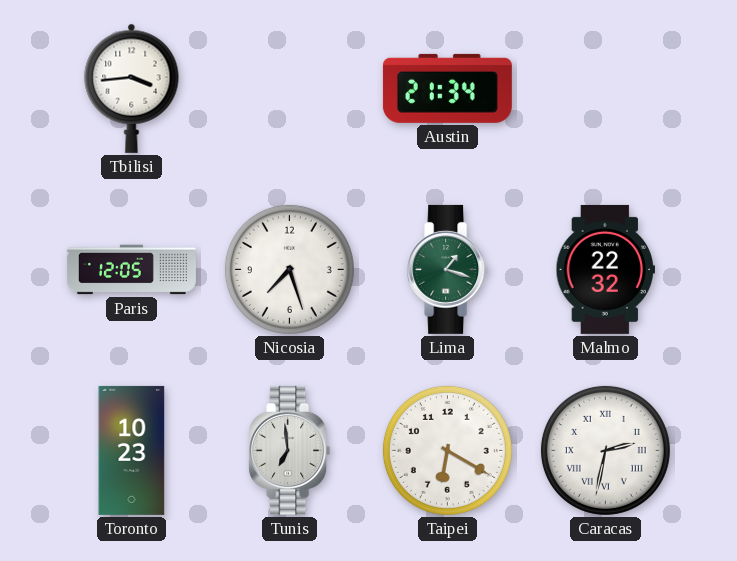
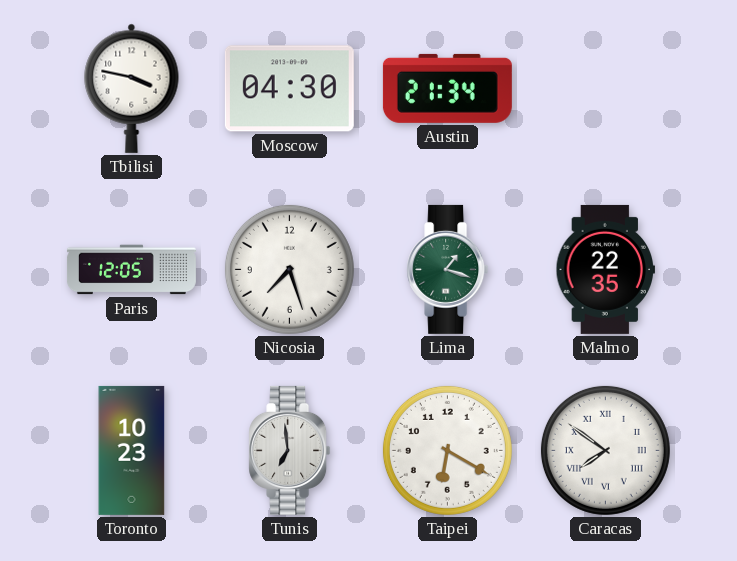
Tbilisi: 3:44 -> 3:47
Moscow: none -> 04:30
Malmo: 22:32 -> 22:35
Caracas: 2:32 -> 7:51
